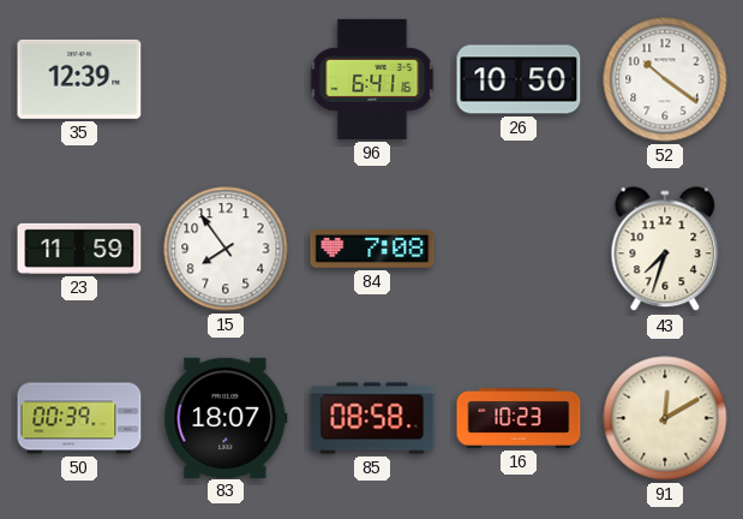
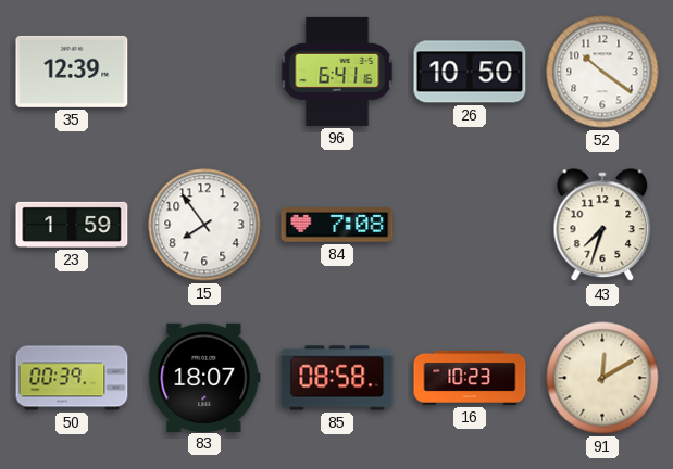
23: 11:59 -> 1:59
